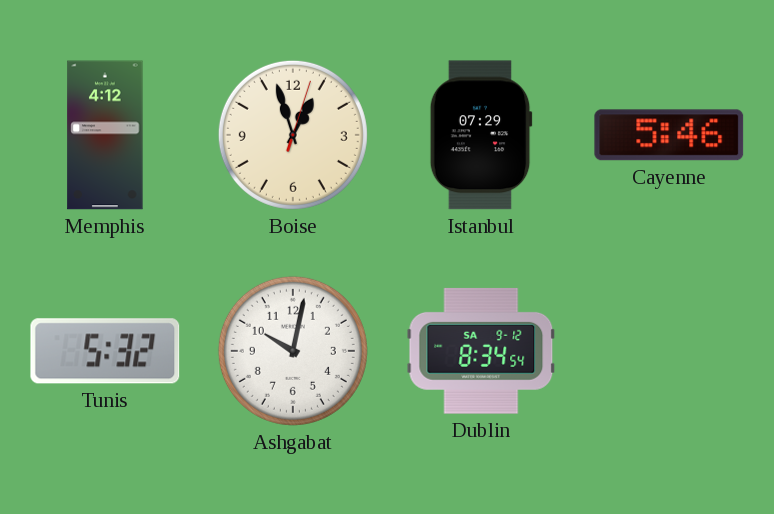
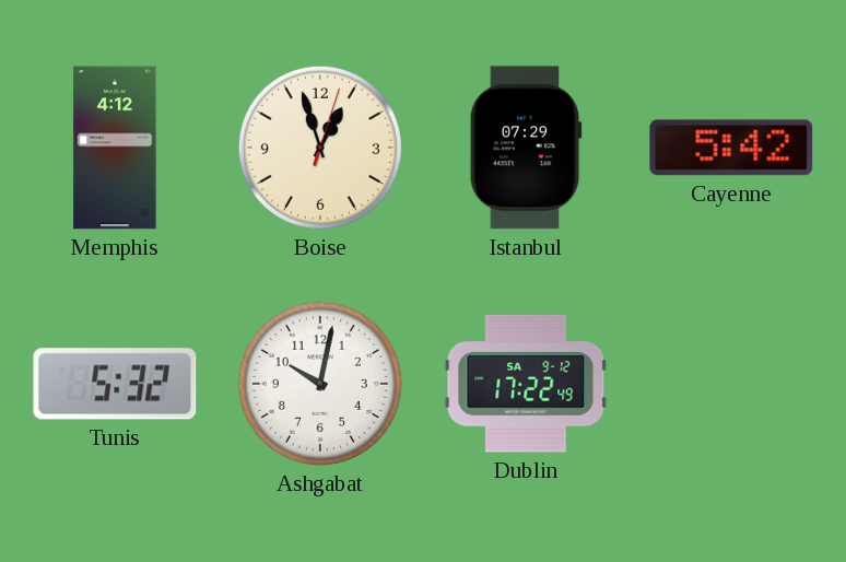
Cayenne: 5:46 -> 5:42
Dublin: 8:34 -> 17:22
